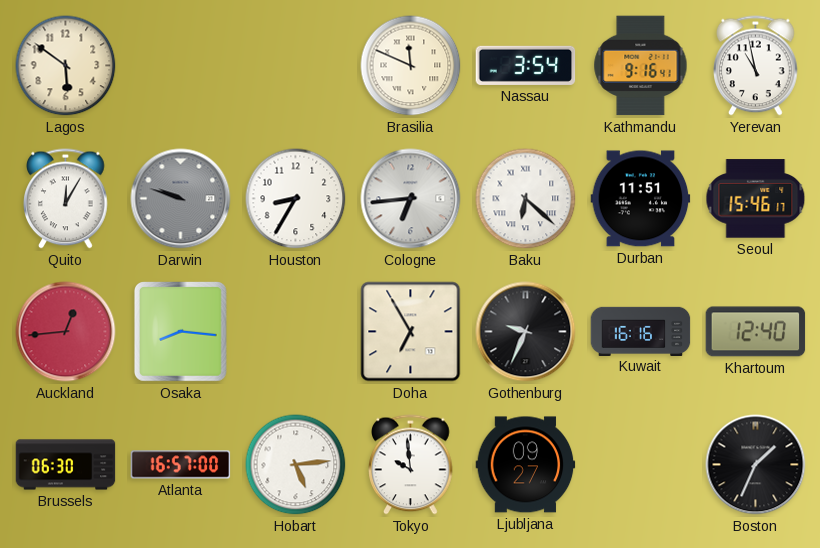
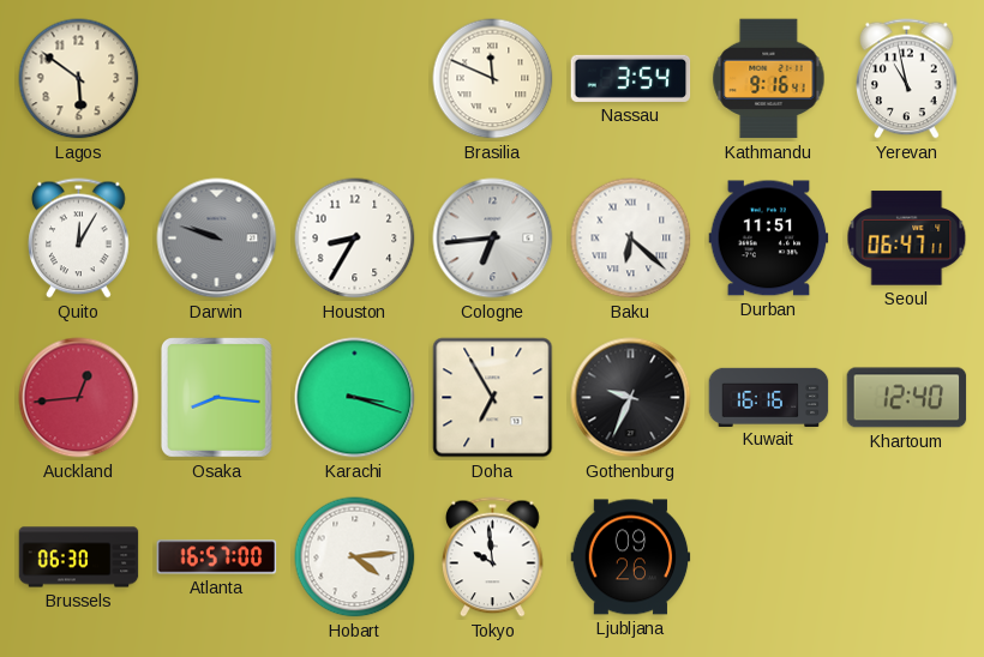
Seoul: 15:46 -> 06:47
Karachi: none -> 3:18
Hobart: 5:14 -> 4:14
Ljubljana: 09:27 -> 09:26
Boston: 1:34 -> none
